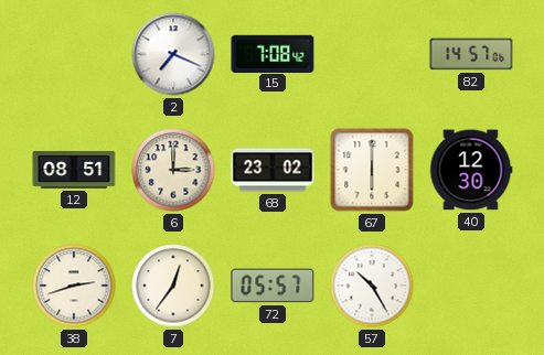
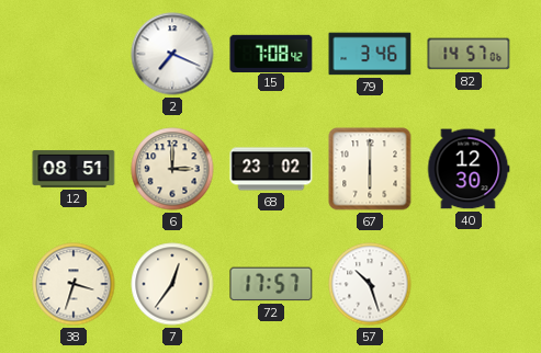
79: none -> 3:46
38: 2:42 -> 3:33
72: 05:57 -> 17:57
57: 10:25 -> 10:27
